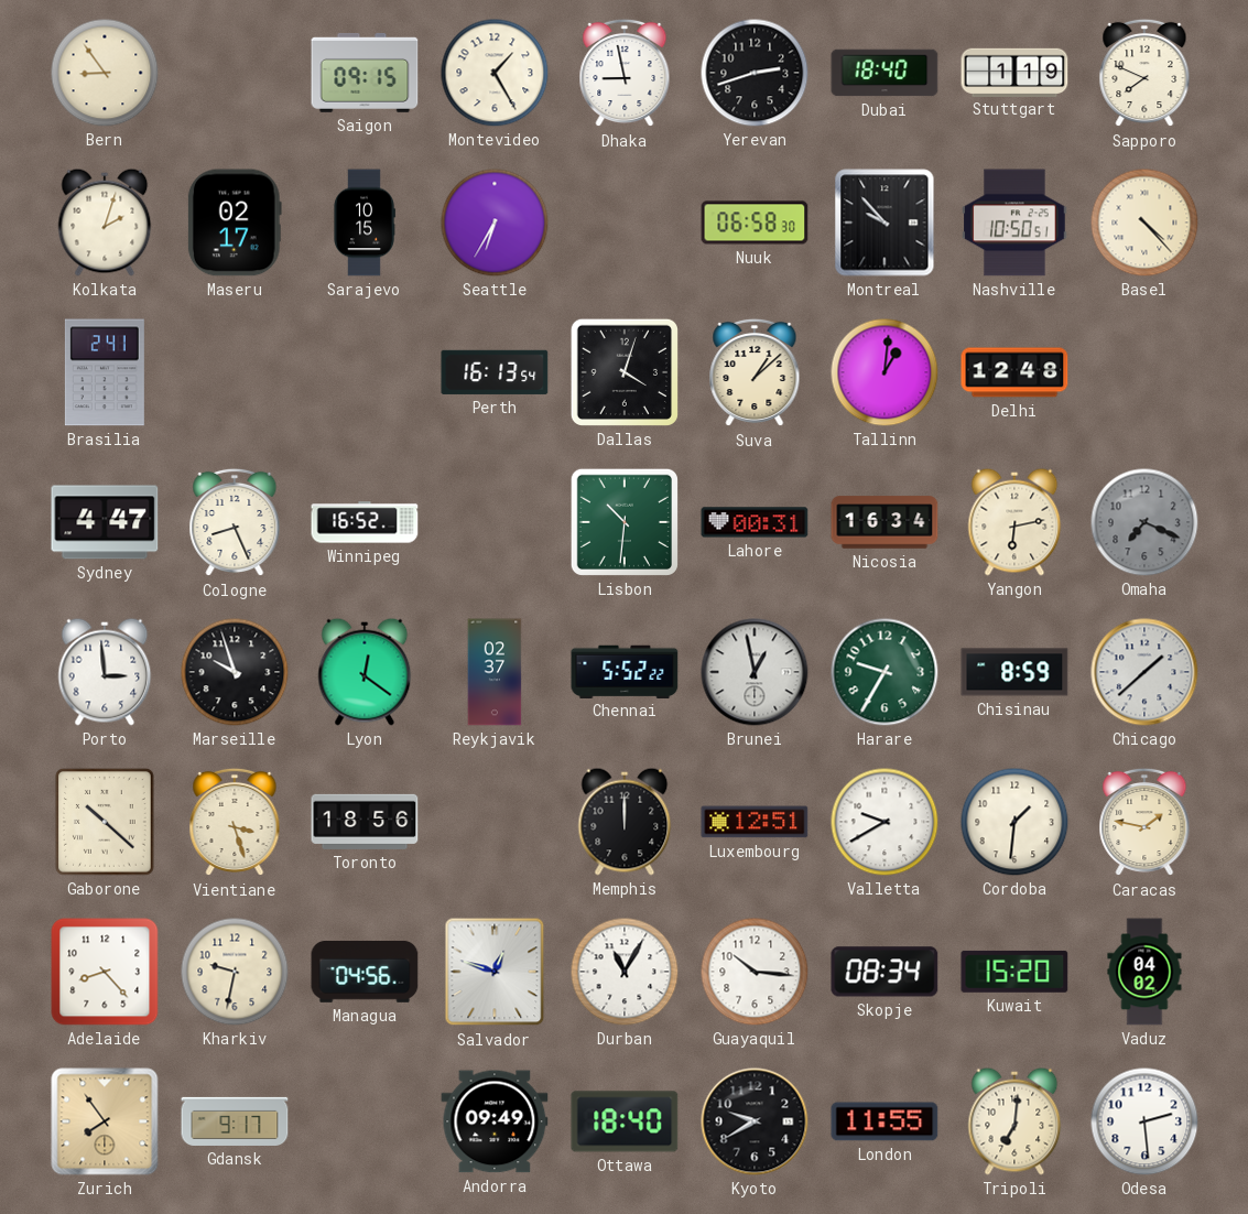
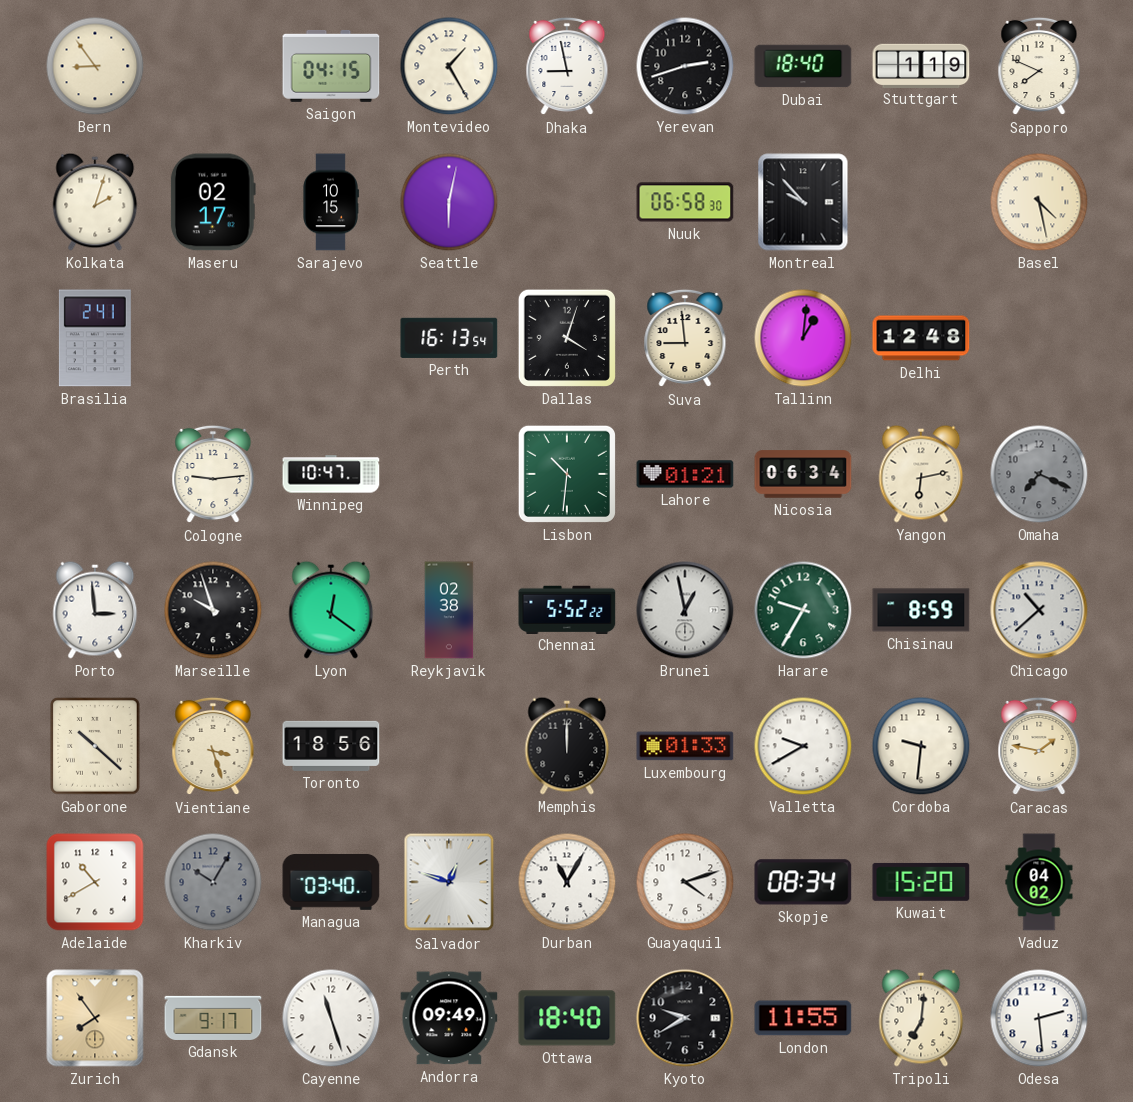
Saigon: 09:15 -> 04:15
Seattle: 6:35 -> 6:02
Nashville: 10:50 -> none
Basel: 4:23 -> 4:28
Suva: 1:08 -> 8:59
Sydney: 4:47 -> none
Cologne: 8:26 -> 9:14
Winnipeg: 16:52 -> 10:47
Lahore: 00:31 -> 01:21
Nicosia: 16:34 -> 06:34
Reykjavik: 02:37 -> 02:38
Chicago: 1:38 -> 10:38
Luxembourg: 12:51 -> 01:33
Cordoba: 1:31 -> 9:31
Adelaide: 8:23 -> 10:40
Kharkiv: 9:32 -> 10:05
Kharkiv dial: cream -> grey
Managua: 04:56 -> 03:40
Guayaquil: 10:16 -> 4:12
Cayenne: none -> 11:27
